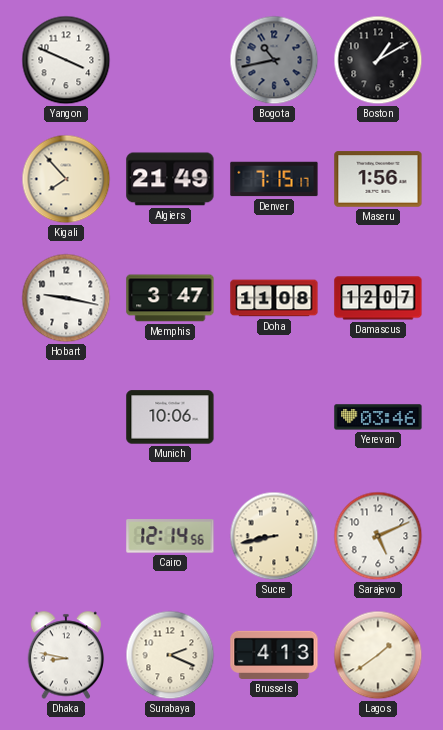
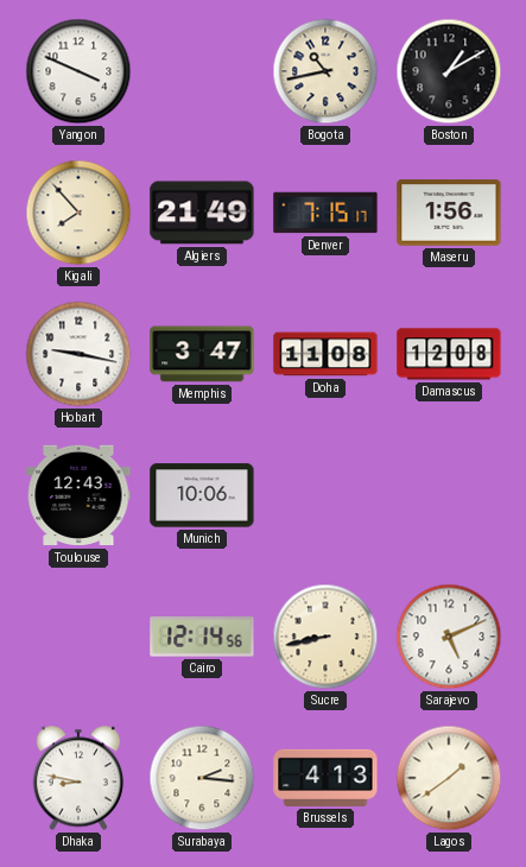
Bogota dial: grey -> cream
Damascus: 12:07 -> 12:08
Toulouse: none -> 12:43
Yerevan: 03:46 -> none
Surabaya: 2:19 -> 2:16
